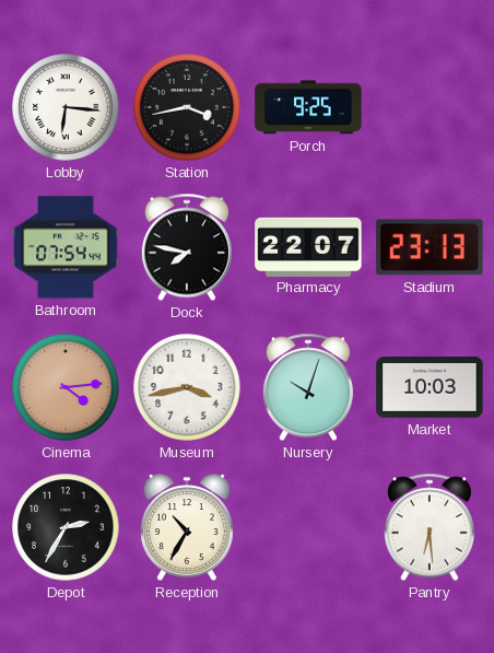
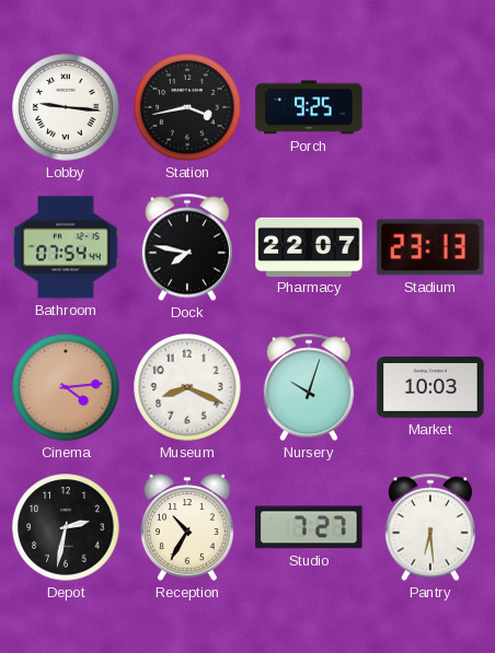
Lobby: 6:16 -> 9:16
Museum: 3:43 -> 8:19
Depot: 2:35 -> 2:32
Studio: none -> 7:27
